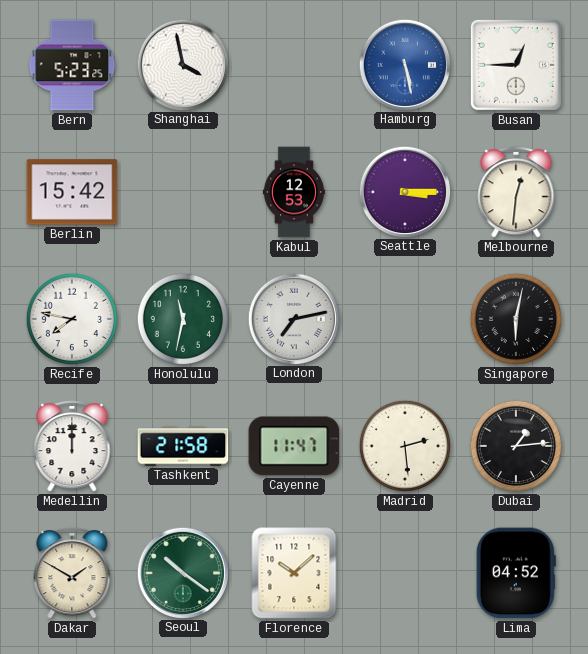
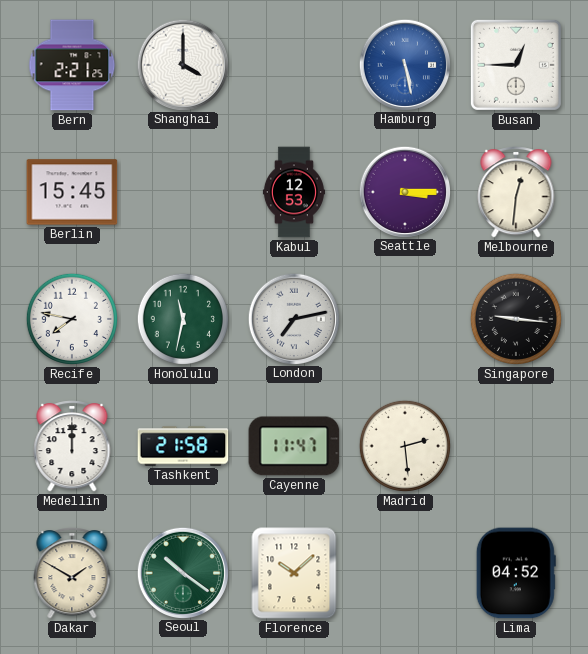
Bern: 5:23 -> 2:21
Shanghai: 3:58 -> 4:00
Berlin: 15:42 -> 15:45
Singapore: 6:02 -> 9:16
Dubai: 1:14 -> none
